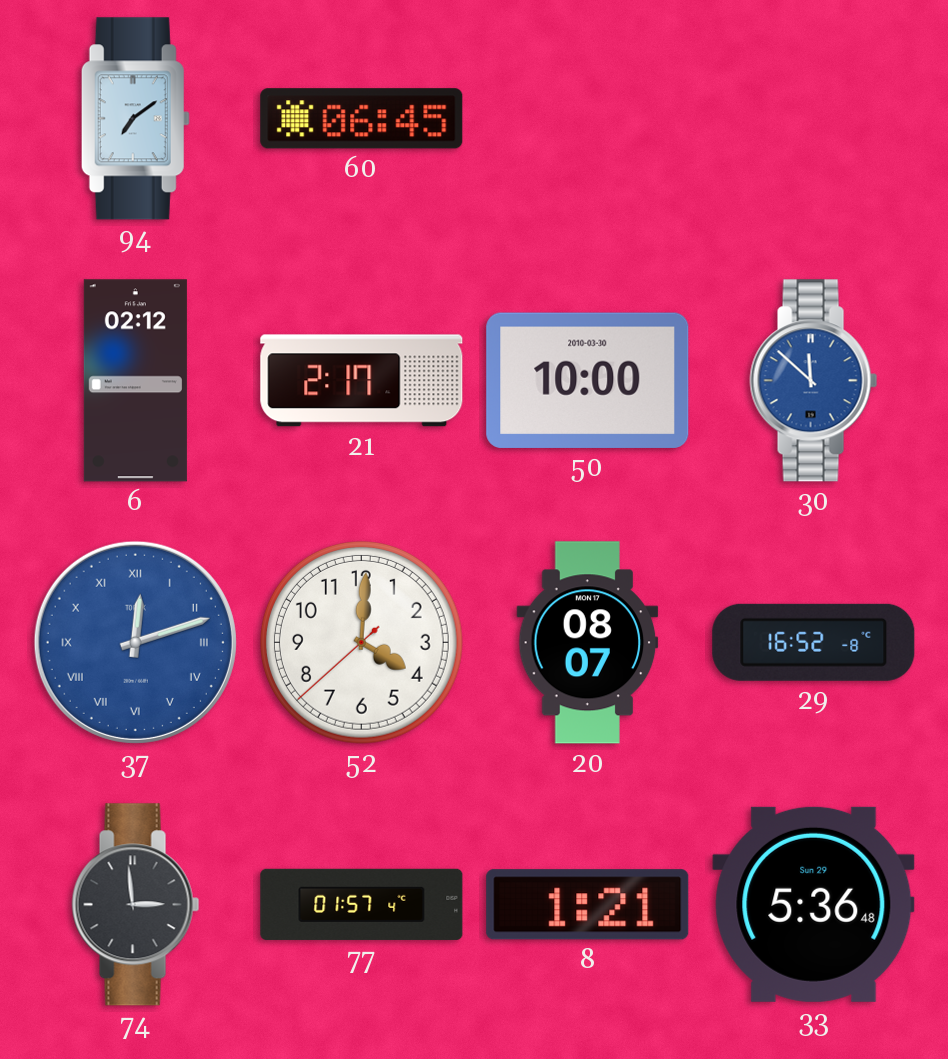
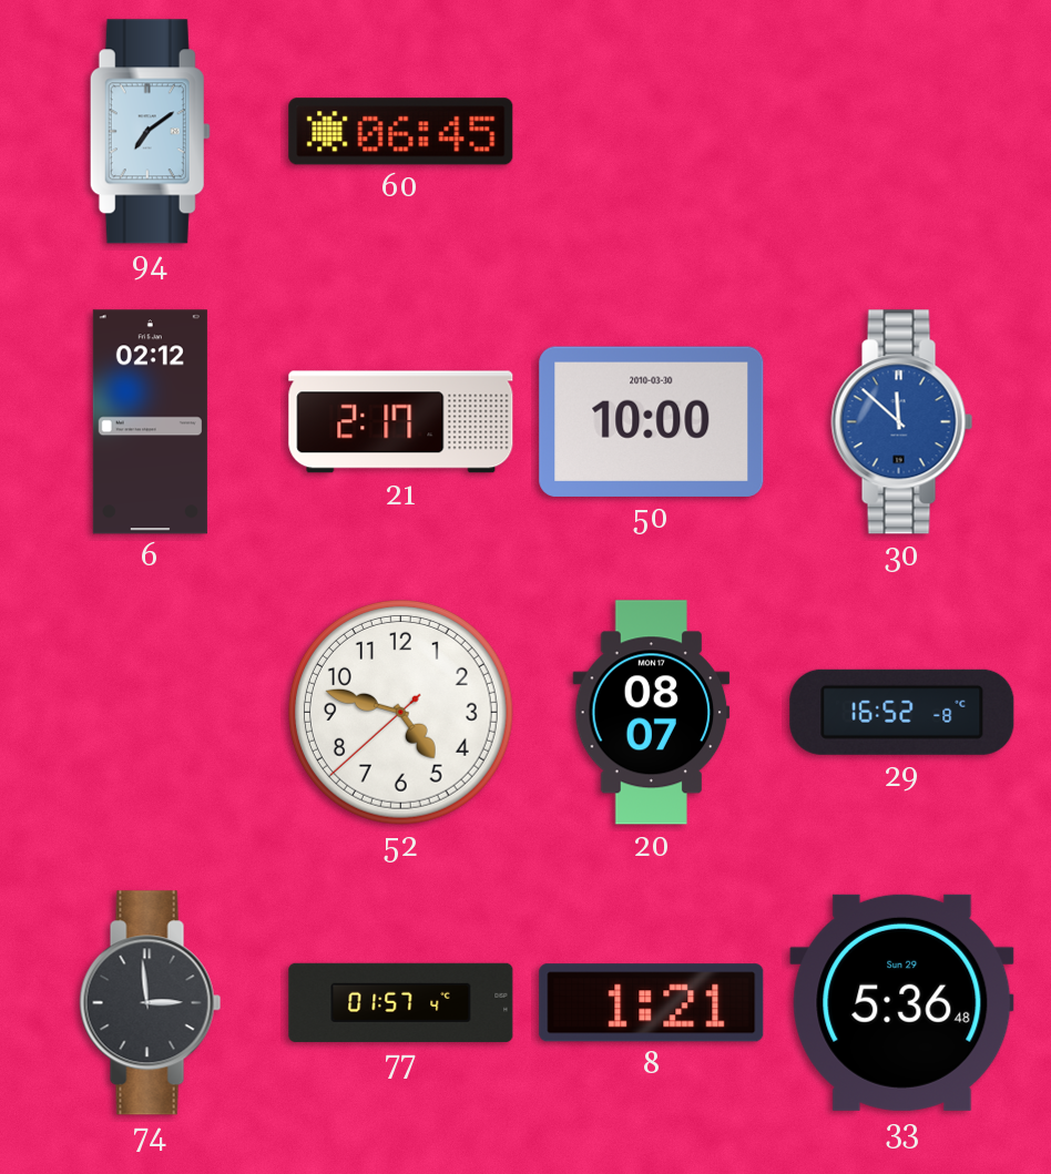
37: 12:12 -> none
52: 4:00 -> 4:47
